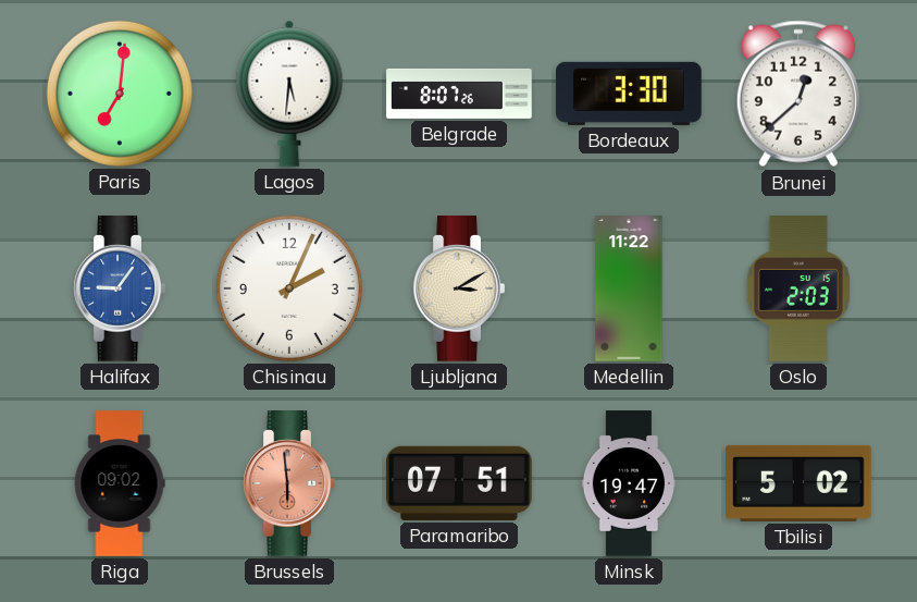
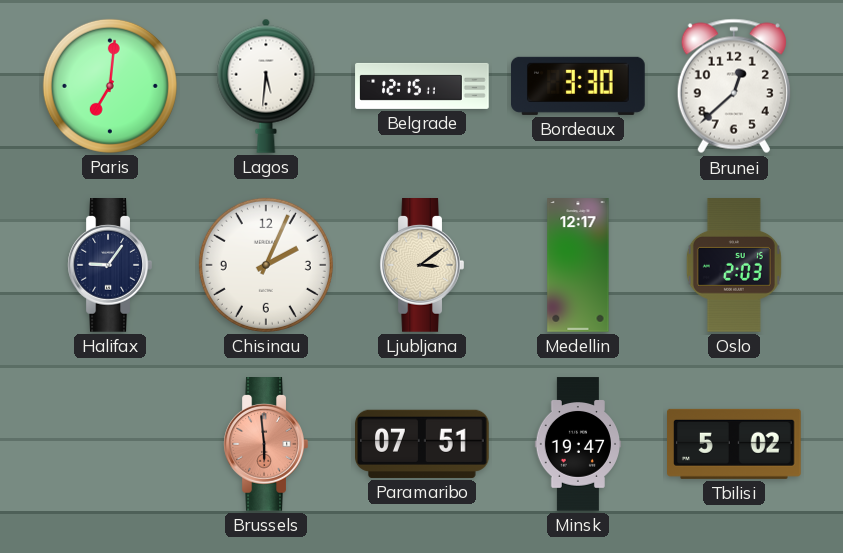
Belgrade: 8:07 -> 12:15
Halifax dial: blue -> navy
Ljubljana: 3:10 -> 3:09
Medellin: 11:22 -> 12:17
Riga: 09:02 -> none
